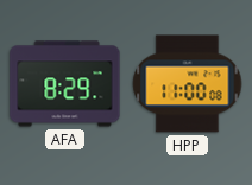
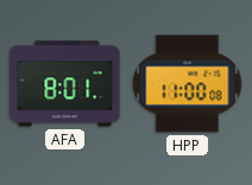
AFA: 8:29 -> 8:01
